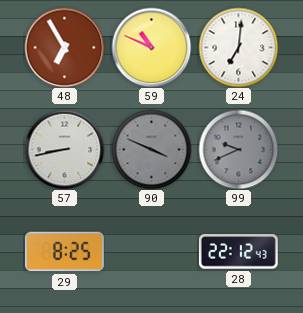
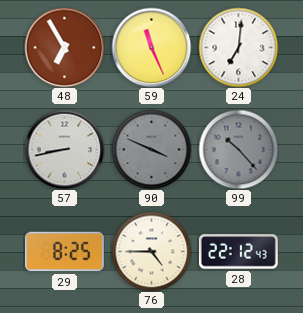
59: 10:49 -> 11:26
99: 9:41 -> 10:23
76: none -> 4:45
